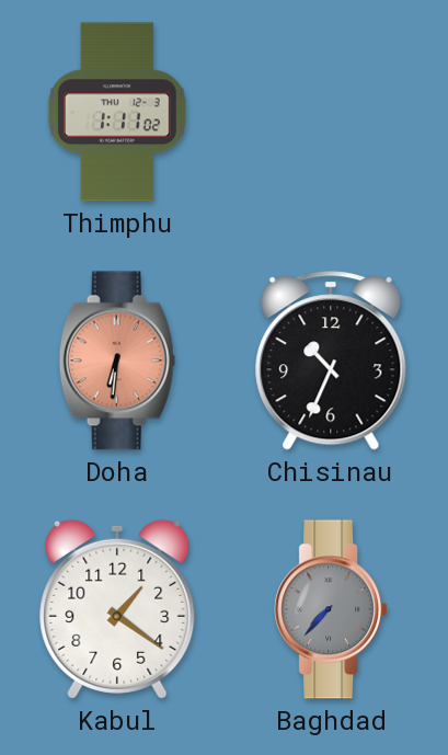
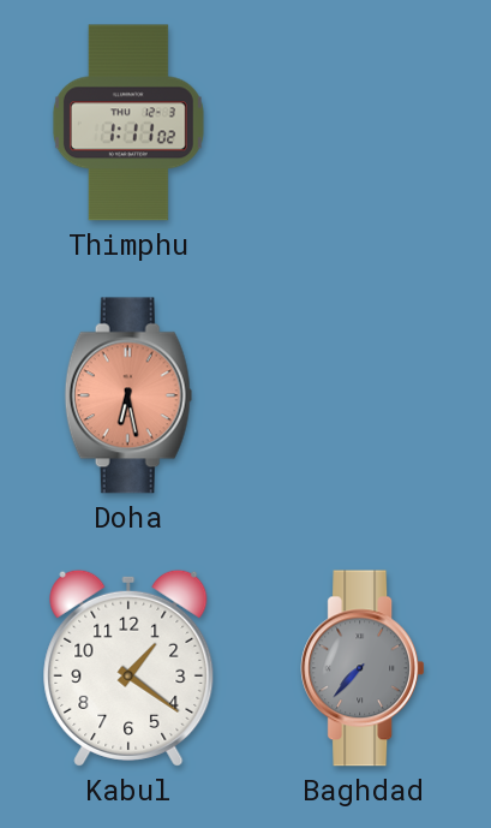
Doha: 6:31 -> 6:28
Chisinau: 10:34 -> none
